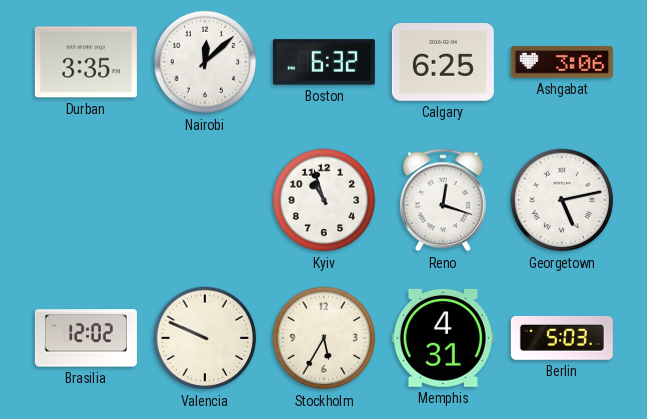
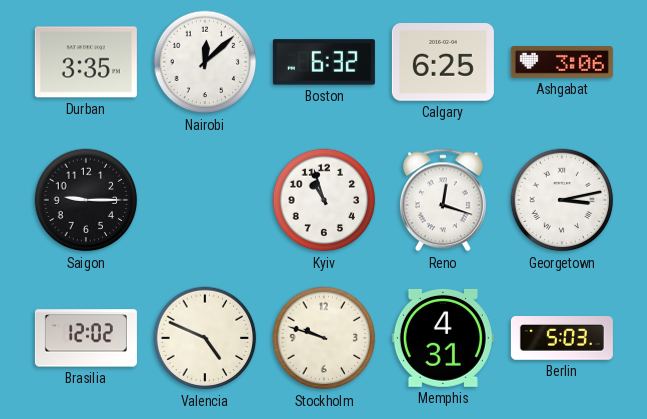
Saigon: none -> 9:15
Georgetown: 5:13 -> 3:13
Valencia: 9:49 -> 4:49
Stockholm: 5:35 -> 9:48
